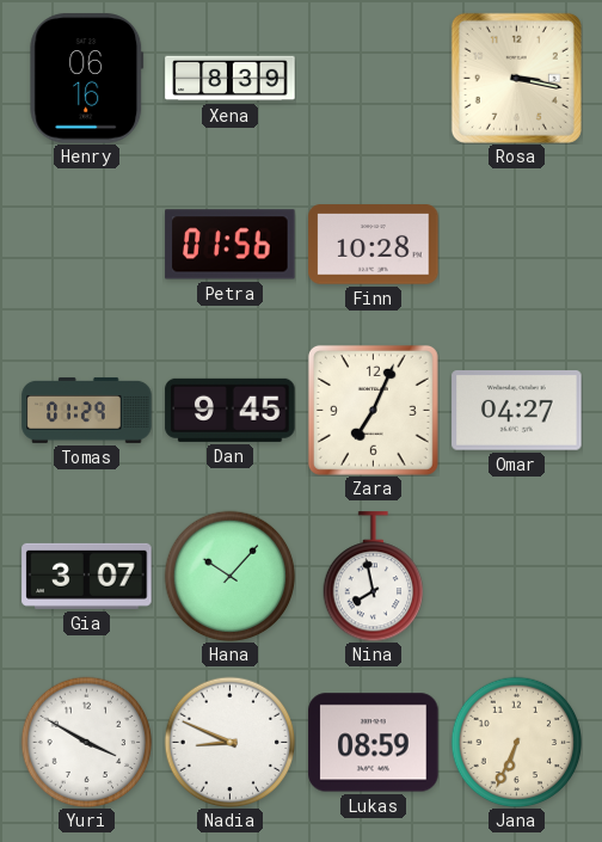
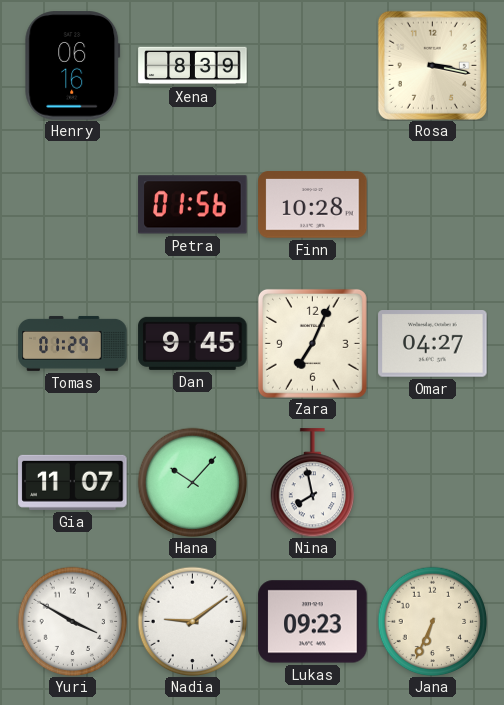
Gia: 3:07 -> 11:07
Nadia: 8:49 -> 9:09
Lukas: 08:59 -> 09:23
